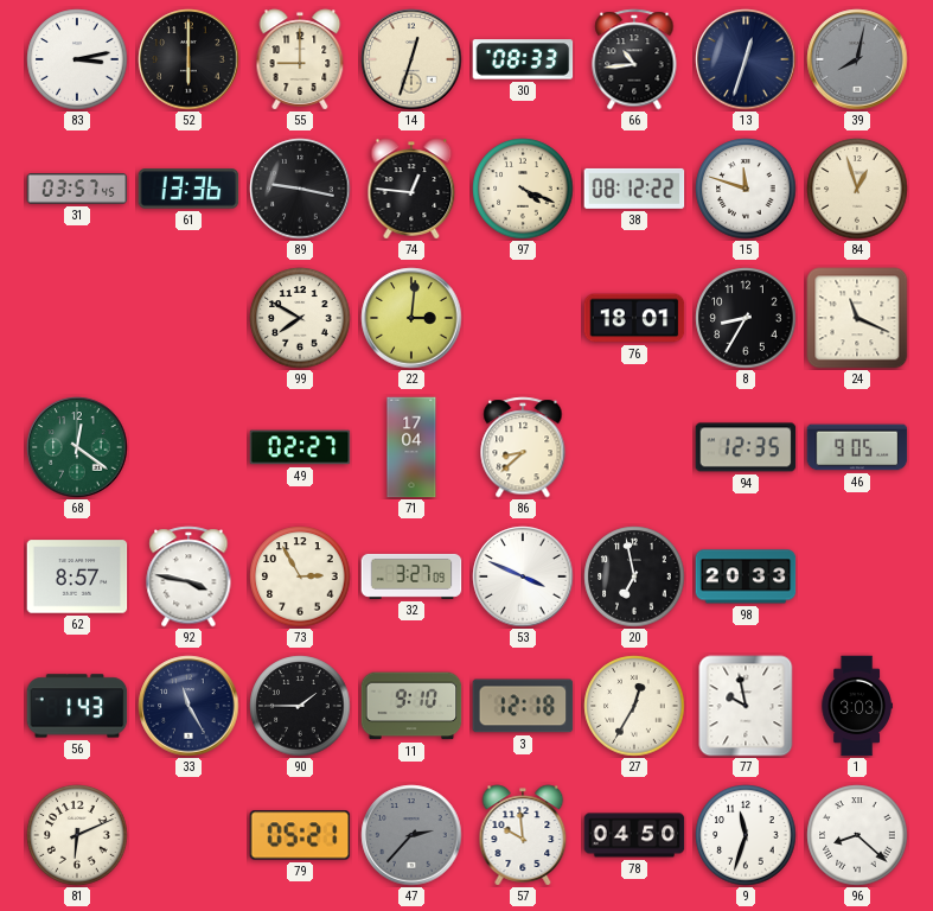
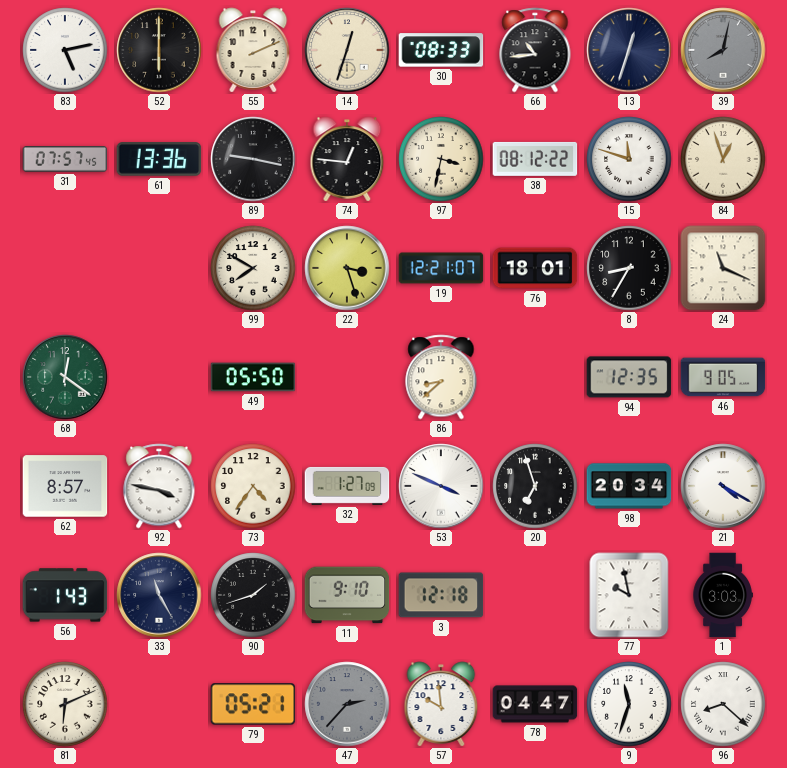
83: 3:13 -> 5:13
55: 9:00 -> 2:11
31: 03:57 -> 07:57
97: 4:19 -> 3:32
22: 3:01 -> 3:27
19: none -> 12:21
49: 02:27 -> 05:50
71: 17:04 -> none
73: 2:55 -> 4:36
32: 3:27 -> 1:27
20: 6:58 -> 6:57
98: 20:33 -> 20:34
21: none -> 4:20
90: 1:45 -> 1:42
27: 12:35 -> none
78: 04:50 -> 04:47
